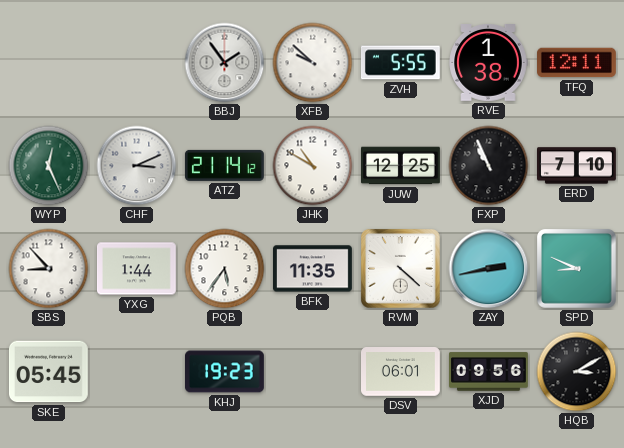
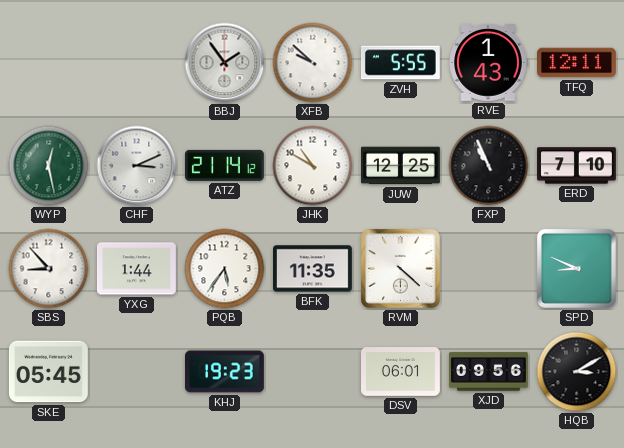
RVE: 1:38 -> 1:43
WYP: 12:26 -> 12:28
ZAY: 2:43 -> none
